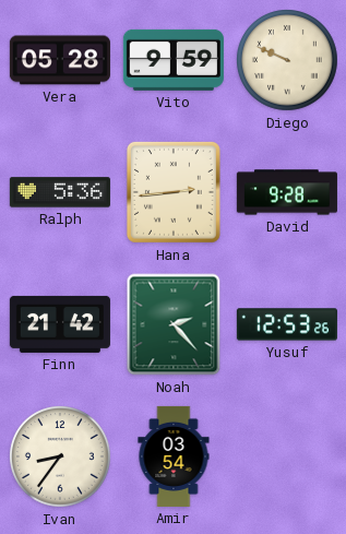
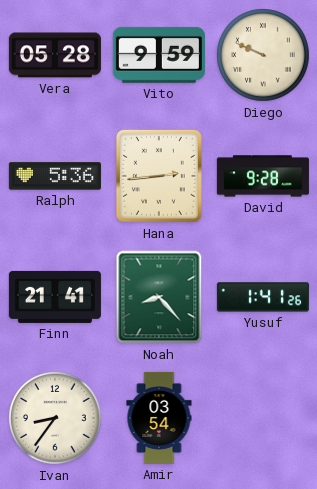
Finn: 21:42 -> 21:41
Noah: 2:23 -> 8:23
Yusuf: 12:53 -> 1:41
